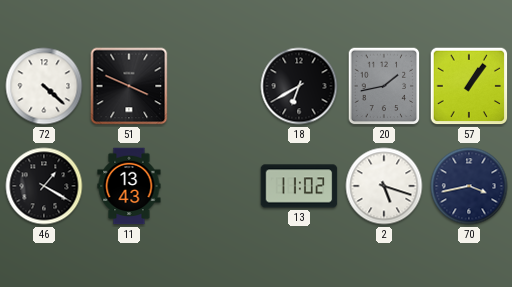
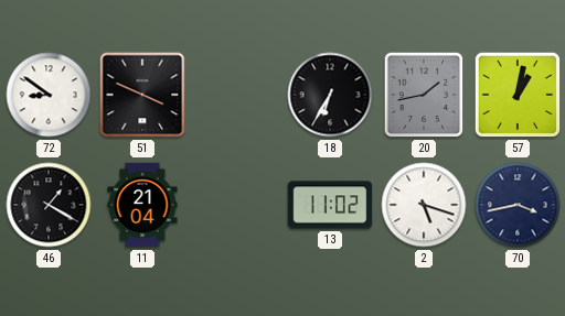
72: 4:22 -> 8:51
18: 6:40 -> 6:35
57: 1:06 -> 1:02
11: 13:43 -> 21:04
